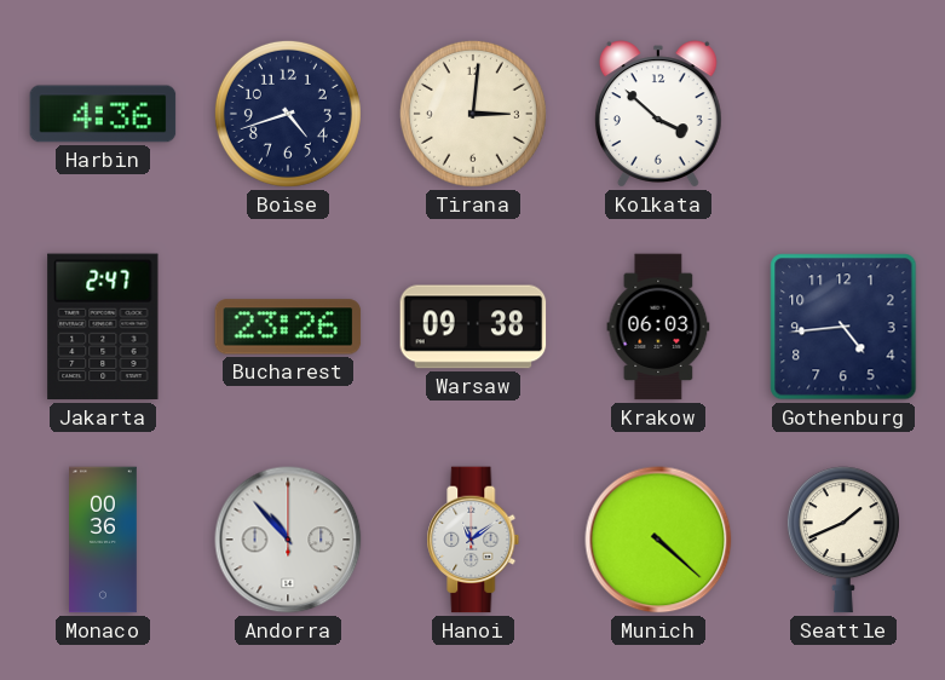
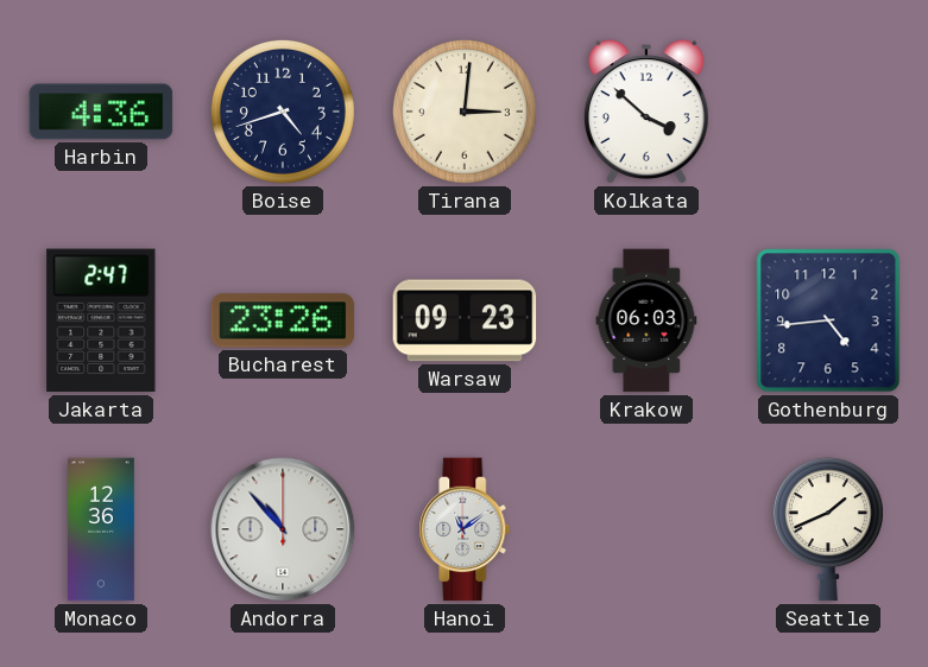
Warsaw: 09:38 -> 09:23
Monaco: 00:36 -> 12:36
Munich: 4:22 -> none
